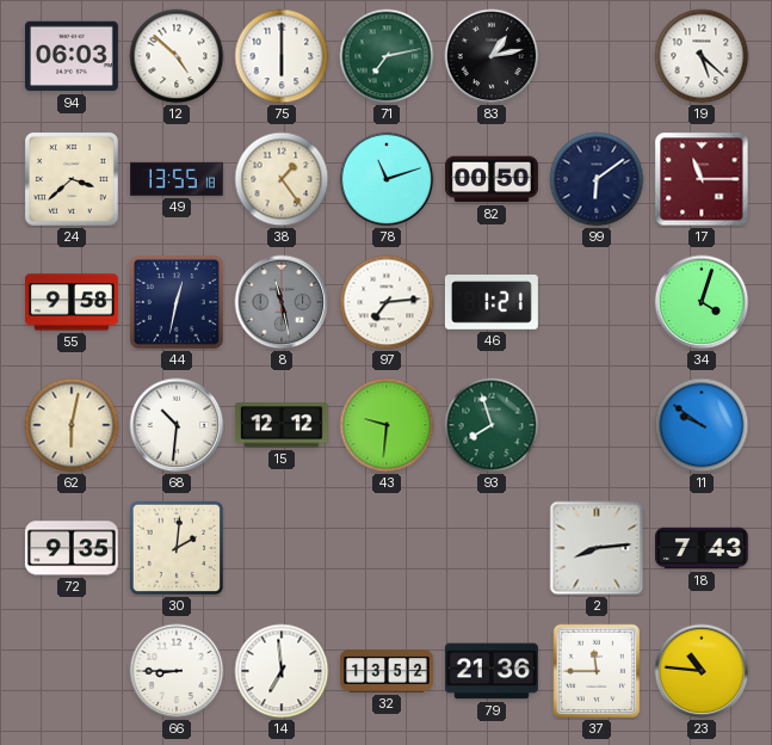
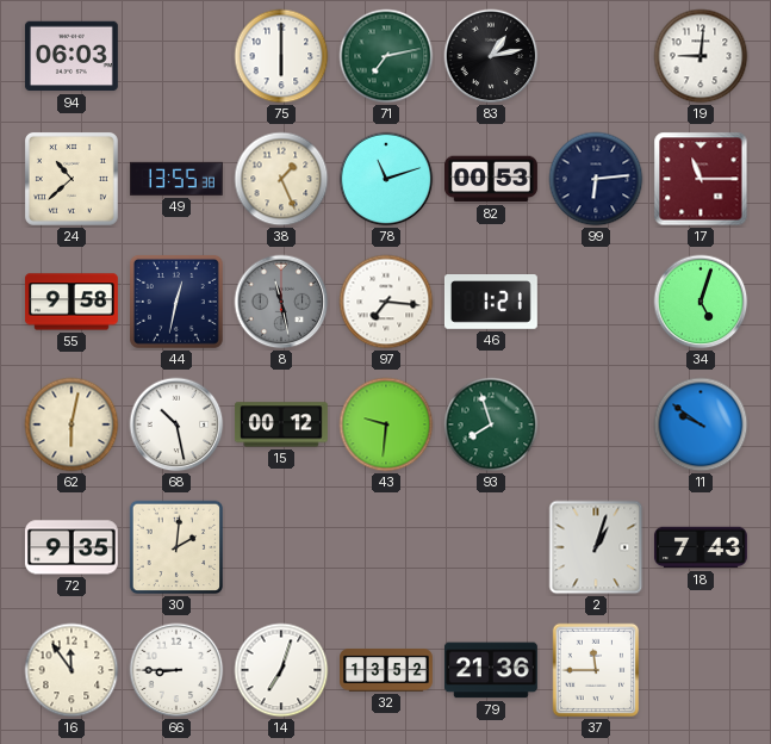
12: 4:52 -> none
19: 5:22 -> 9:01
24: 3:38 -> 10:38
49: 13:55:18 -> 13:55:38
38: 1:24 -> 1:26
82: 00:50 -> 00:53
99: 6:09 -> 6:14
97: 7:14 -> 7:16
34: 4:03 -> 5:03
68: 10:31 -> 10:28
15: 12:12 -> 00:12
2: 8:14 -> 1:03
16: none -> 11:54
14: 6:59 -> 7:03
23: 10:46 -> none
